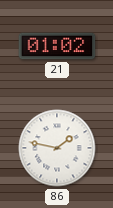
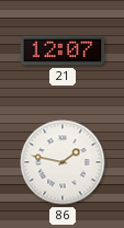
21: 01:02 -> 12:07
